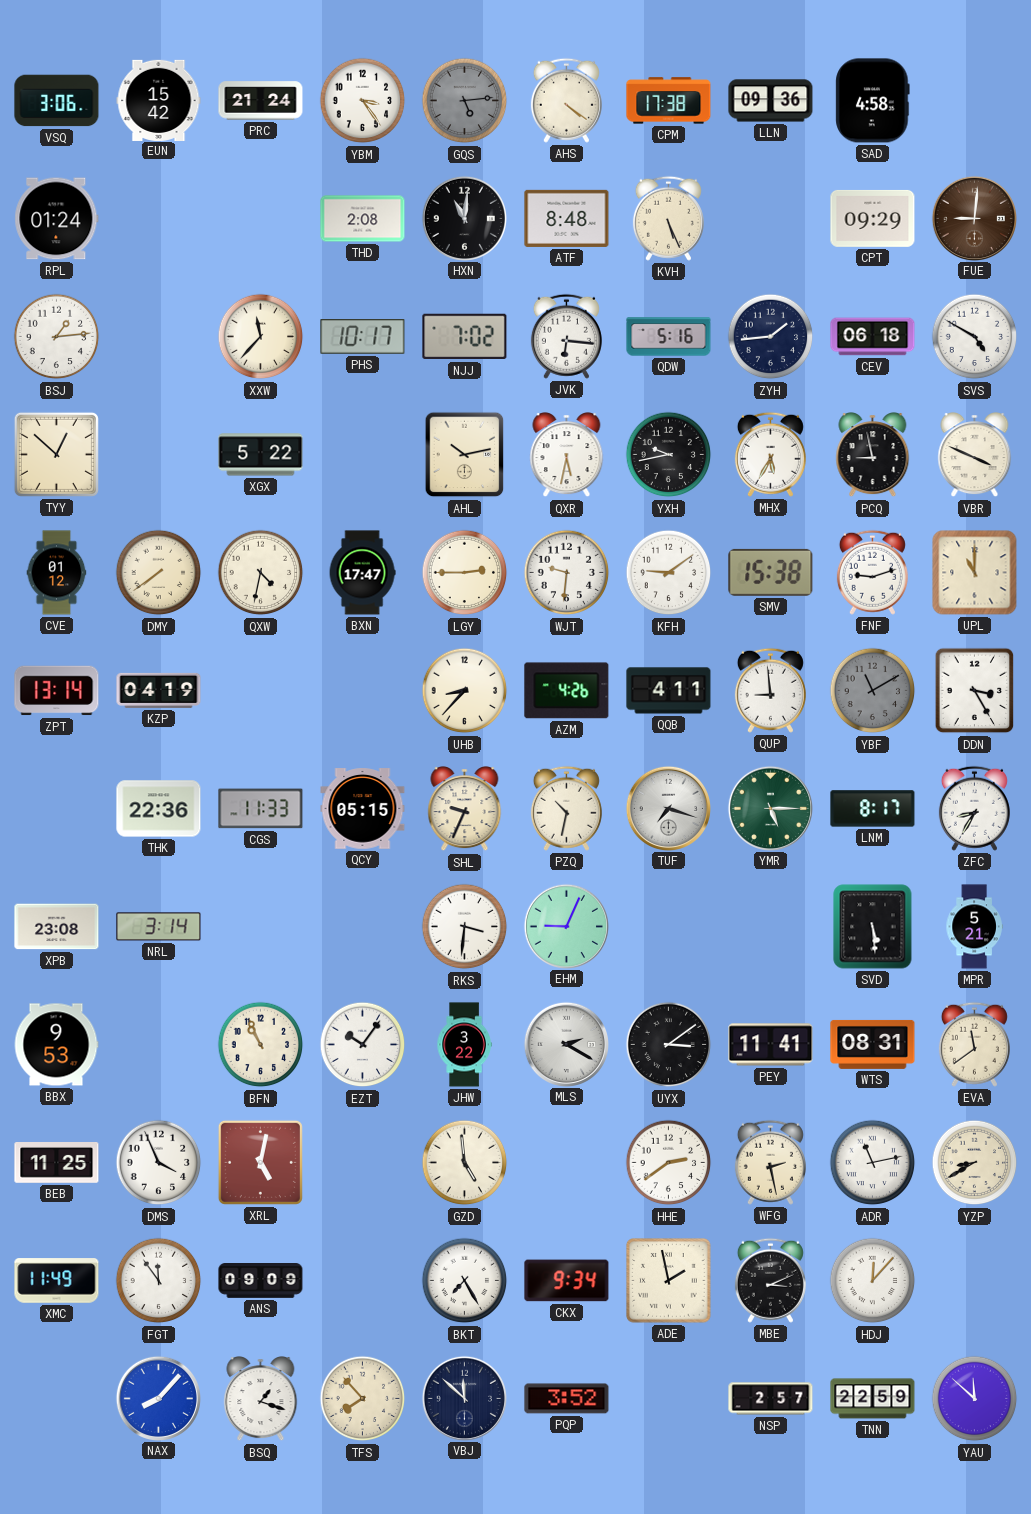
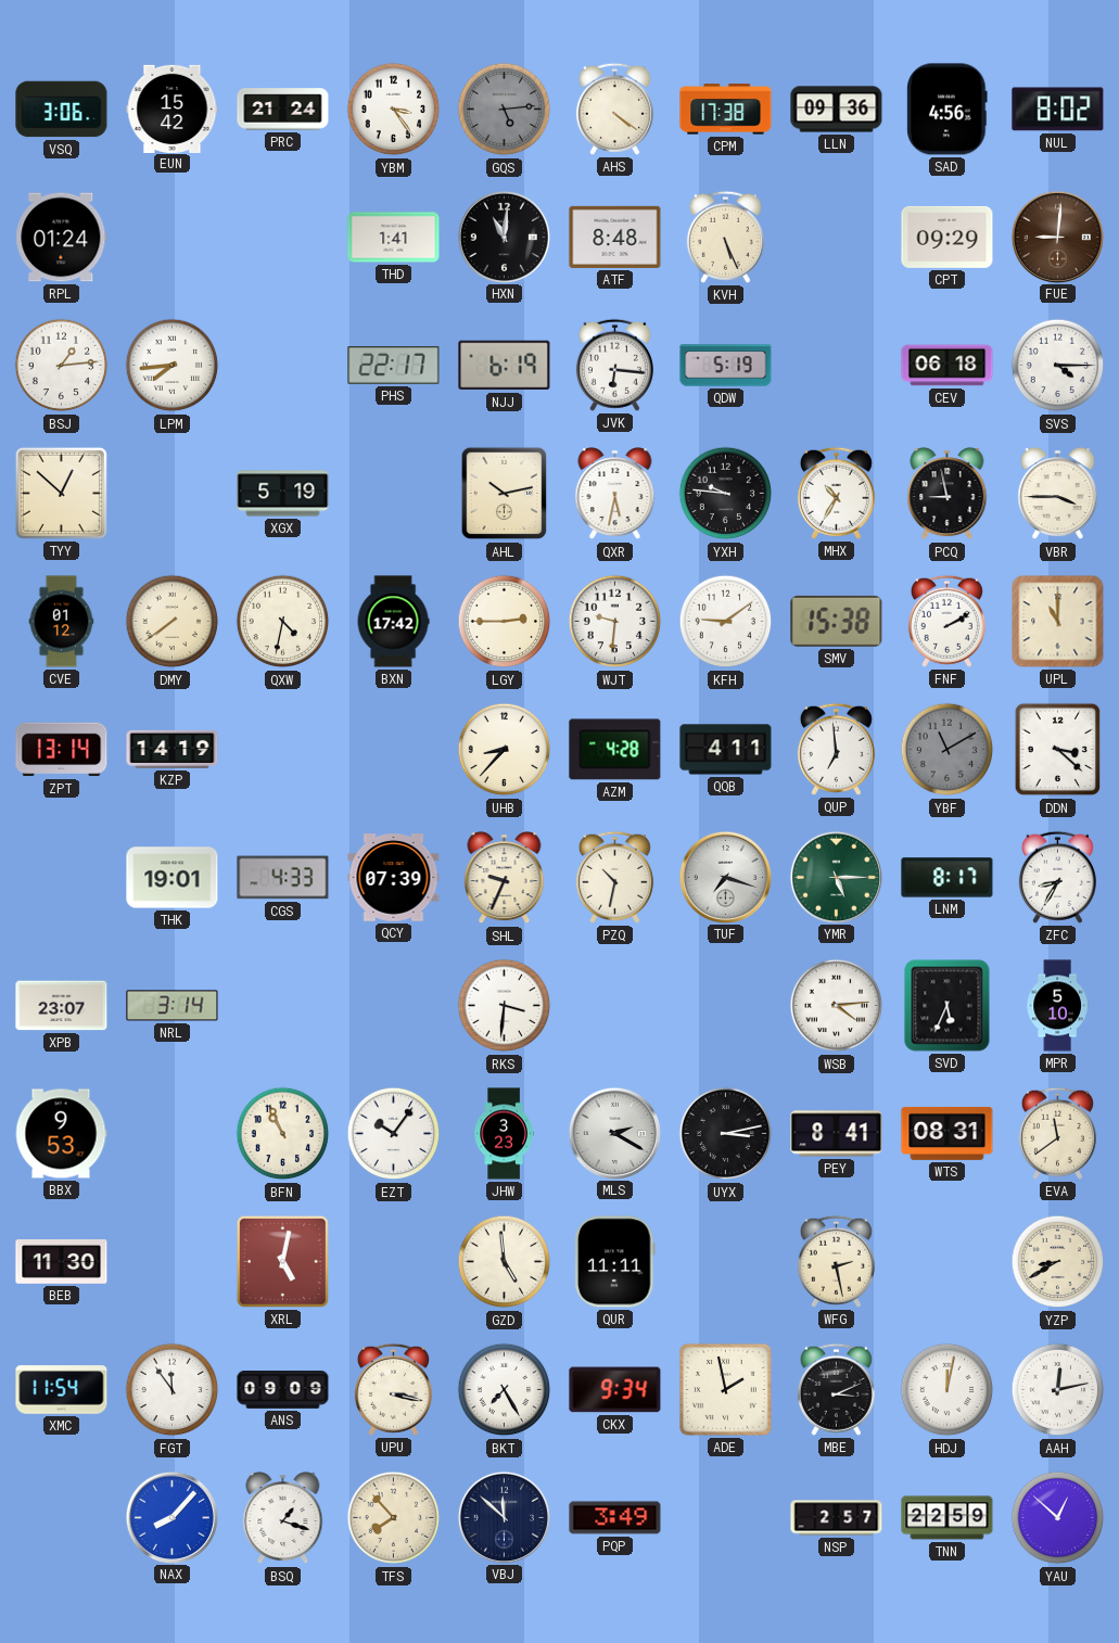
SAD: 4:58 -> 4:56
NUL: none -> 8:02
THD: 2:08 -> 1:41
LPM: none -> 7:44
XXW: 11:37 -> none
PHS: 10:17 -> 22:17
NJJ: 7:02 -> 6:19
QDW: 5:16 -> 5:19
ZYH: 1:44 -> none
SVS: 4:50 -> 4:15
XGX: 5:22 -> 5:19
YXH: 9:43 -> 9:46
MHX: 5:35 -> 10:35
VBR: 3:49 -> 3:45
BXN: 17:47 -> 17:42
FNF: 9:12 -> 2:10
KZP: 04:19 -> 14:19
AZM: 4:26 -> 4:28
QUP: 8:59 -> 6:59
DDN: 3:25 -> 3:22
THK: 22:36 -> 19:01
CGS: 11:33 -> 4:33
QCY: 05:15 -> 07:39
XPB: 23:08 -> 23:07
EHM: 9:04 -> none
WSB: none -> 4:14
SVD: 5:29 -> 5:34
MPR: 5:21 -> 5:10
JHW: 3:22 -> 3:23
UYX: 3:09 -> 3:13
PEY: 11:41 -> 8:41
BEB: 11:25 -> 11:30
DMS: 3:56 -> none
QUR: none -> 11:11
HHE: 2:39 -> none
ADR: 11:13 -> none
XMC: 11:49 -> 11:54
UPU: none -> 3:17
HDJ: 12:07 -> 12:02
AAH: none -> 12:13
PQP: 3:52 -> 3:49
YAU: 11:52 -> 12:52
